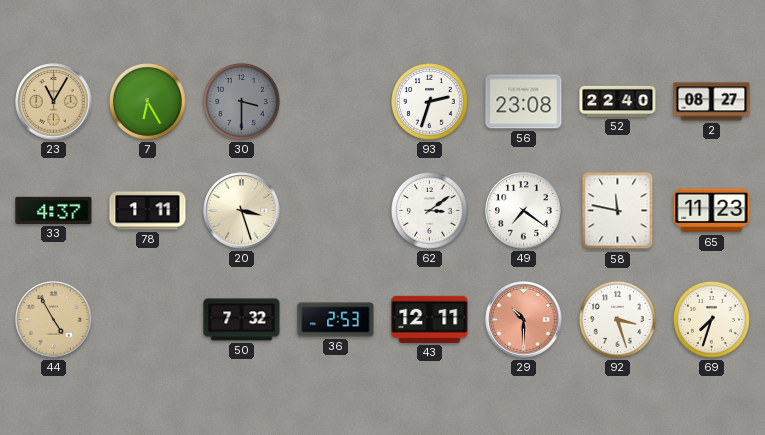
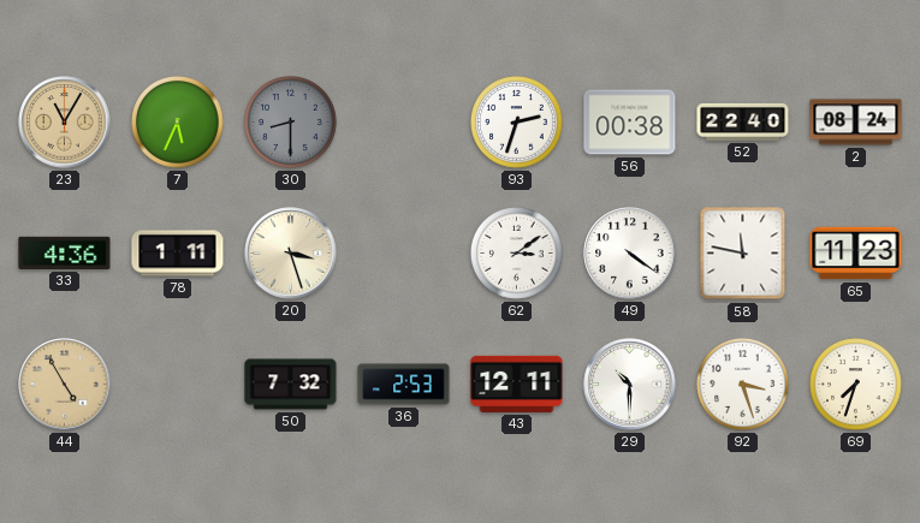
7: 6:25 -> 5:34
30: 3:30 -> 8:30
56: 23:08 -> 00:38
2: 08:27 -> 08:24
33: 4:37 -> 4:36
49: 7:21 -> 4:21
29 dial: salmon -> white
